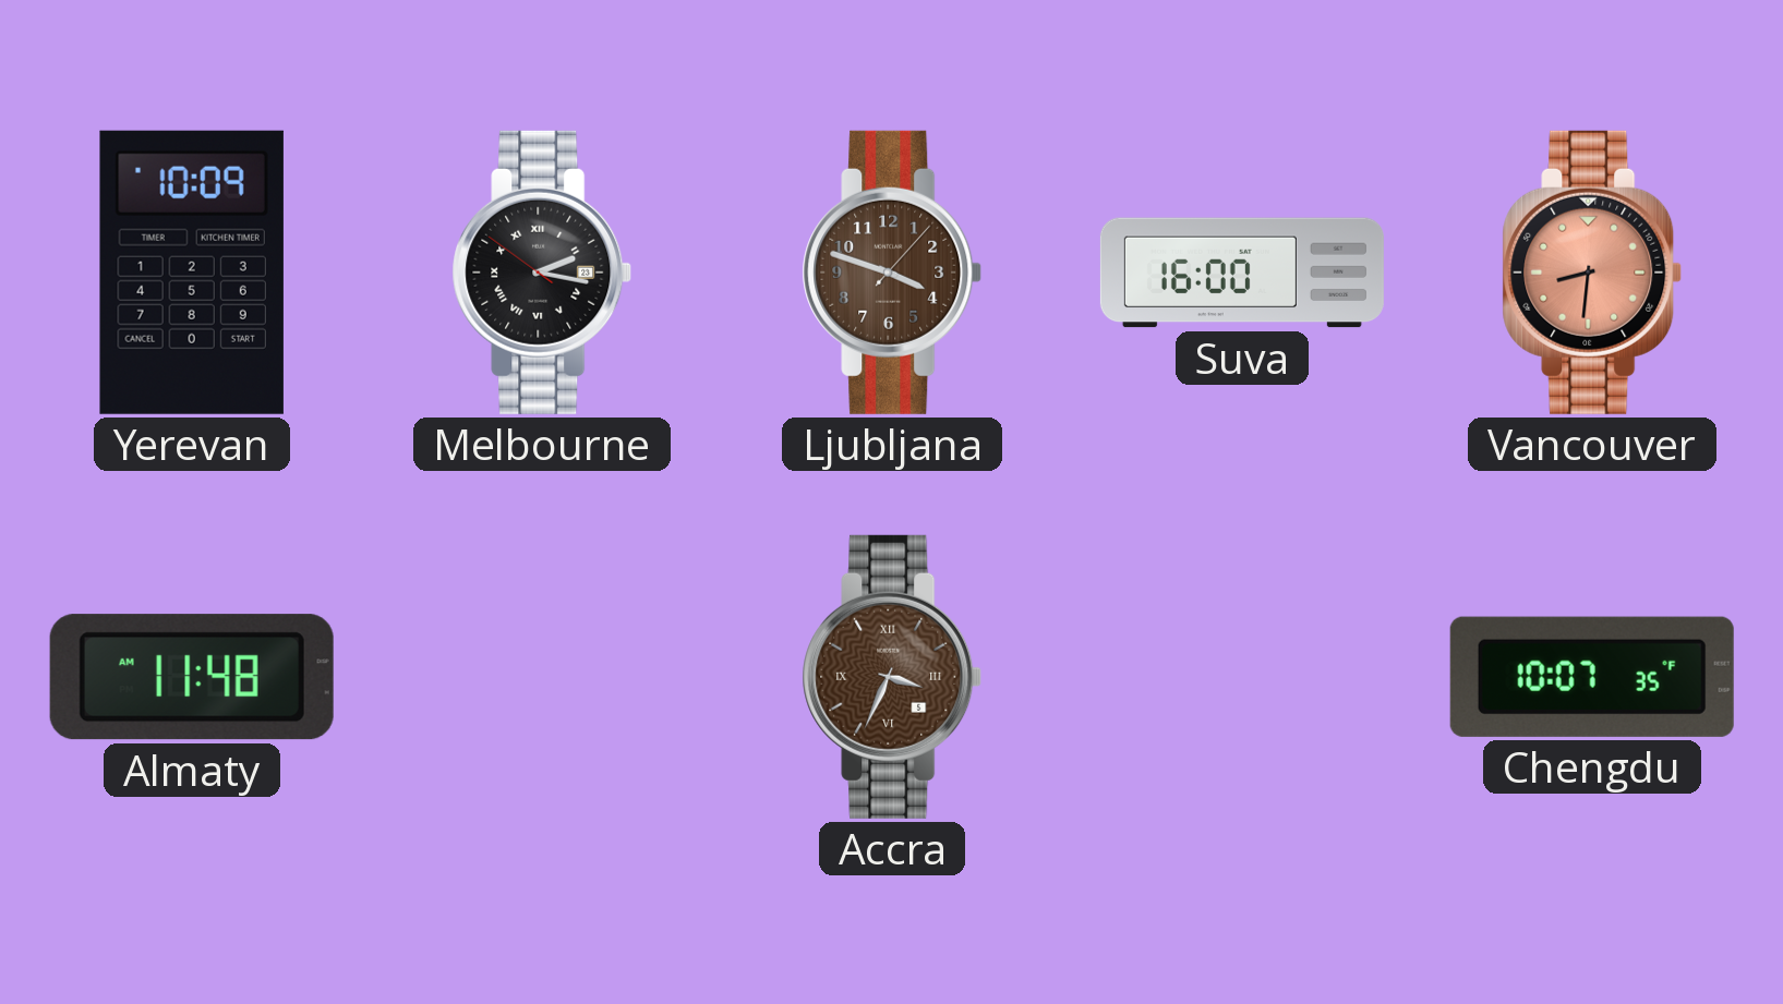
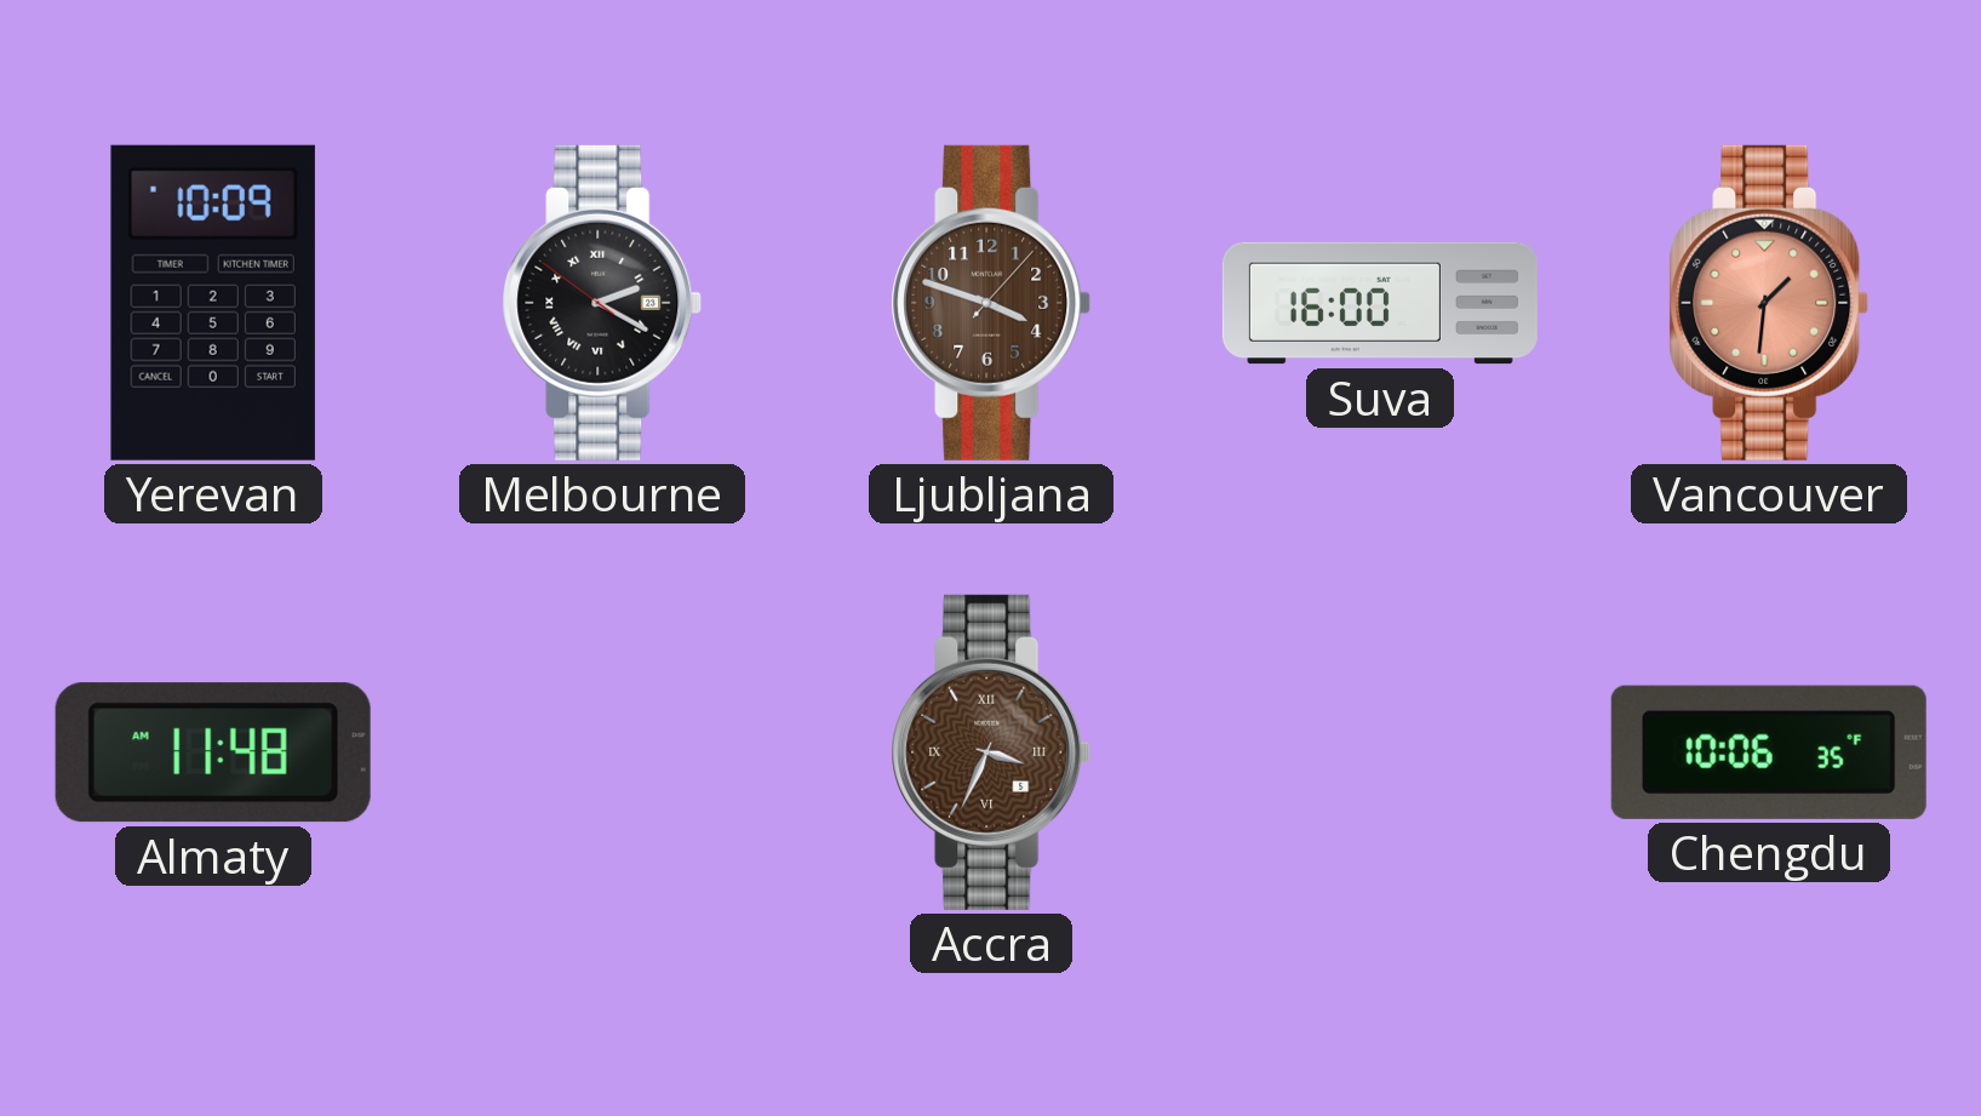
Melbourne: 2:16 -> 2:19
Vancouver: 8:31 -> 1:31
Chengdu: 10:07 -> 10:06
